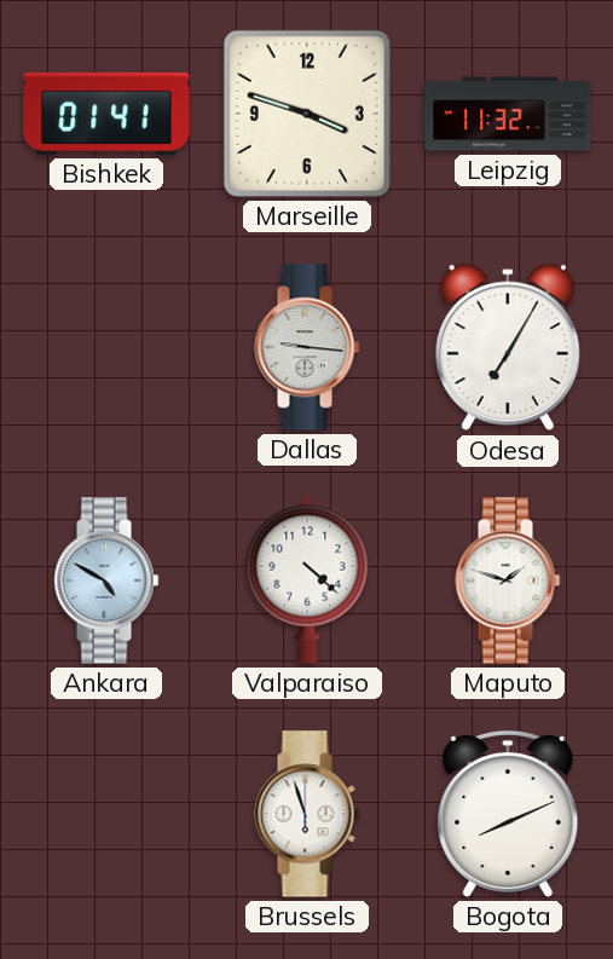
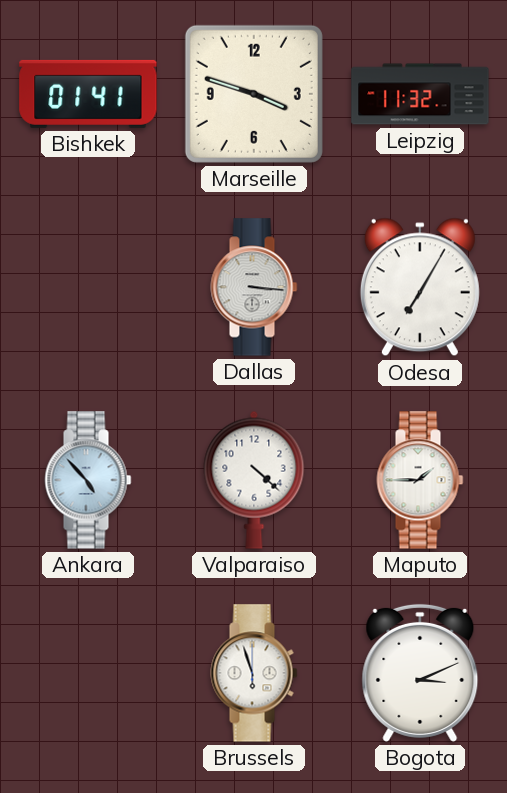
Dallas: 9:16 -> 3:16
Ankara: 4:50 -> 4:53
Maputo: 1:48 -> 1:45
Bogota: 8:11 -> 3:11
